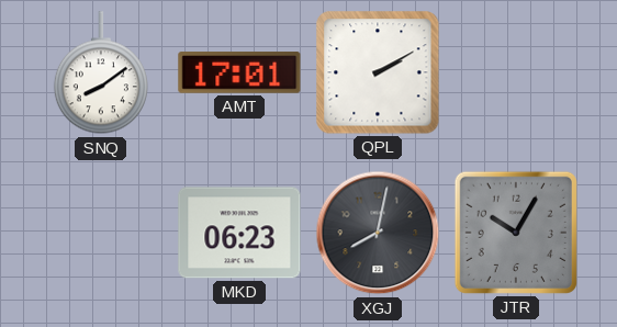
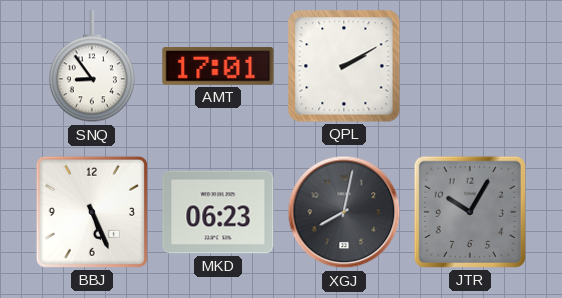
SNQ: 8:09 -> 8:54
BBJ: none -> 5:26
